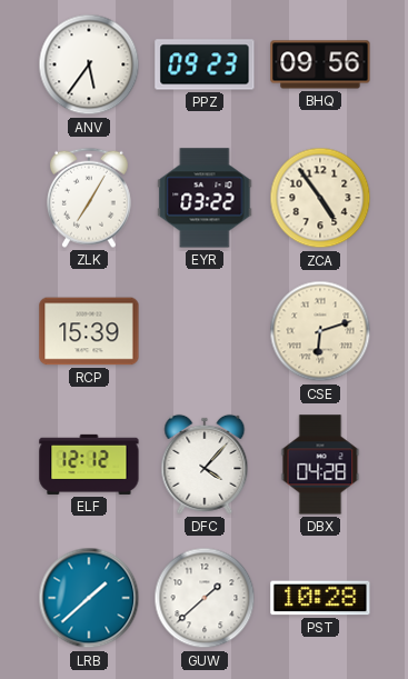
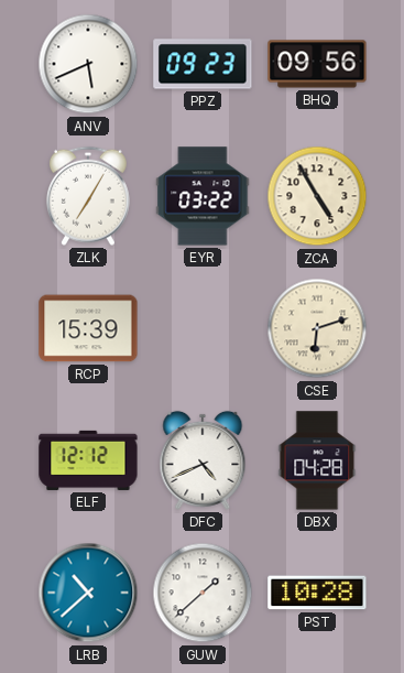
ANV: 5:36 -> 5:41
ZCA: 4:54 -> 4:55
DFC: 4:07 -> 4:41
LRB: 1:38 -> 10:38
